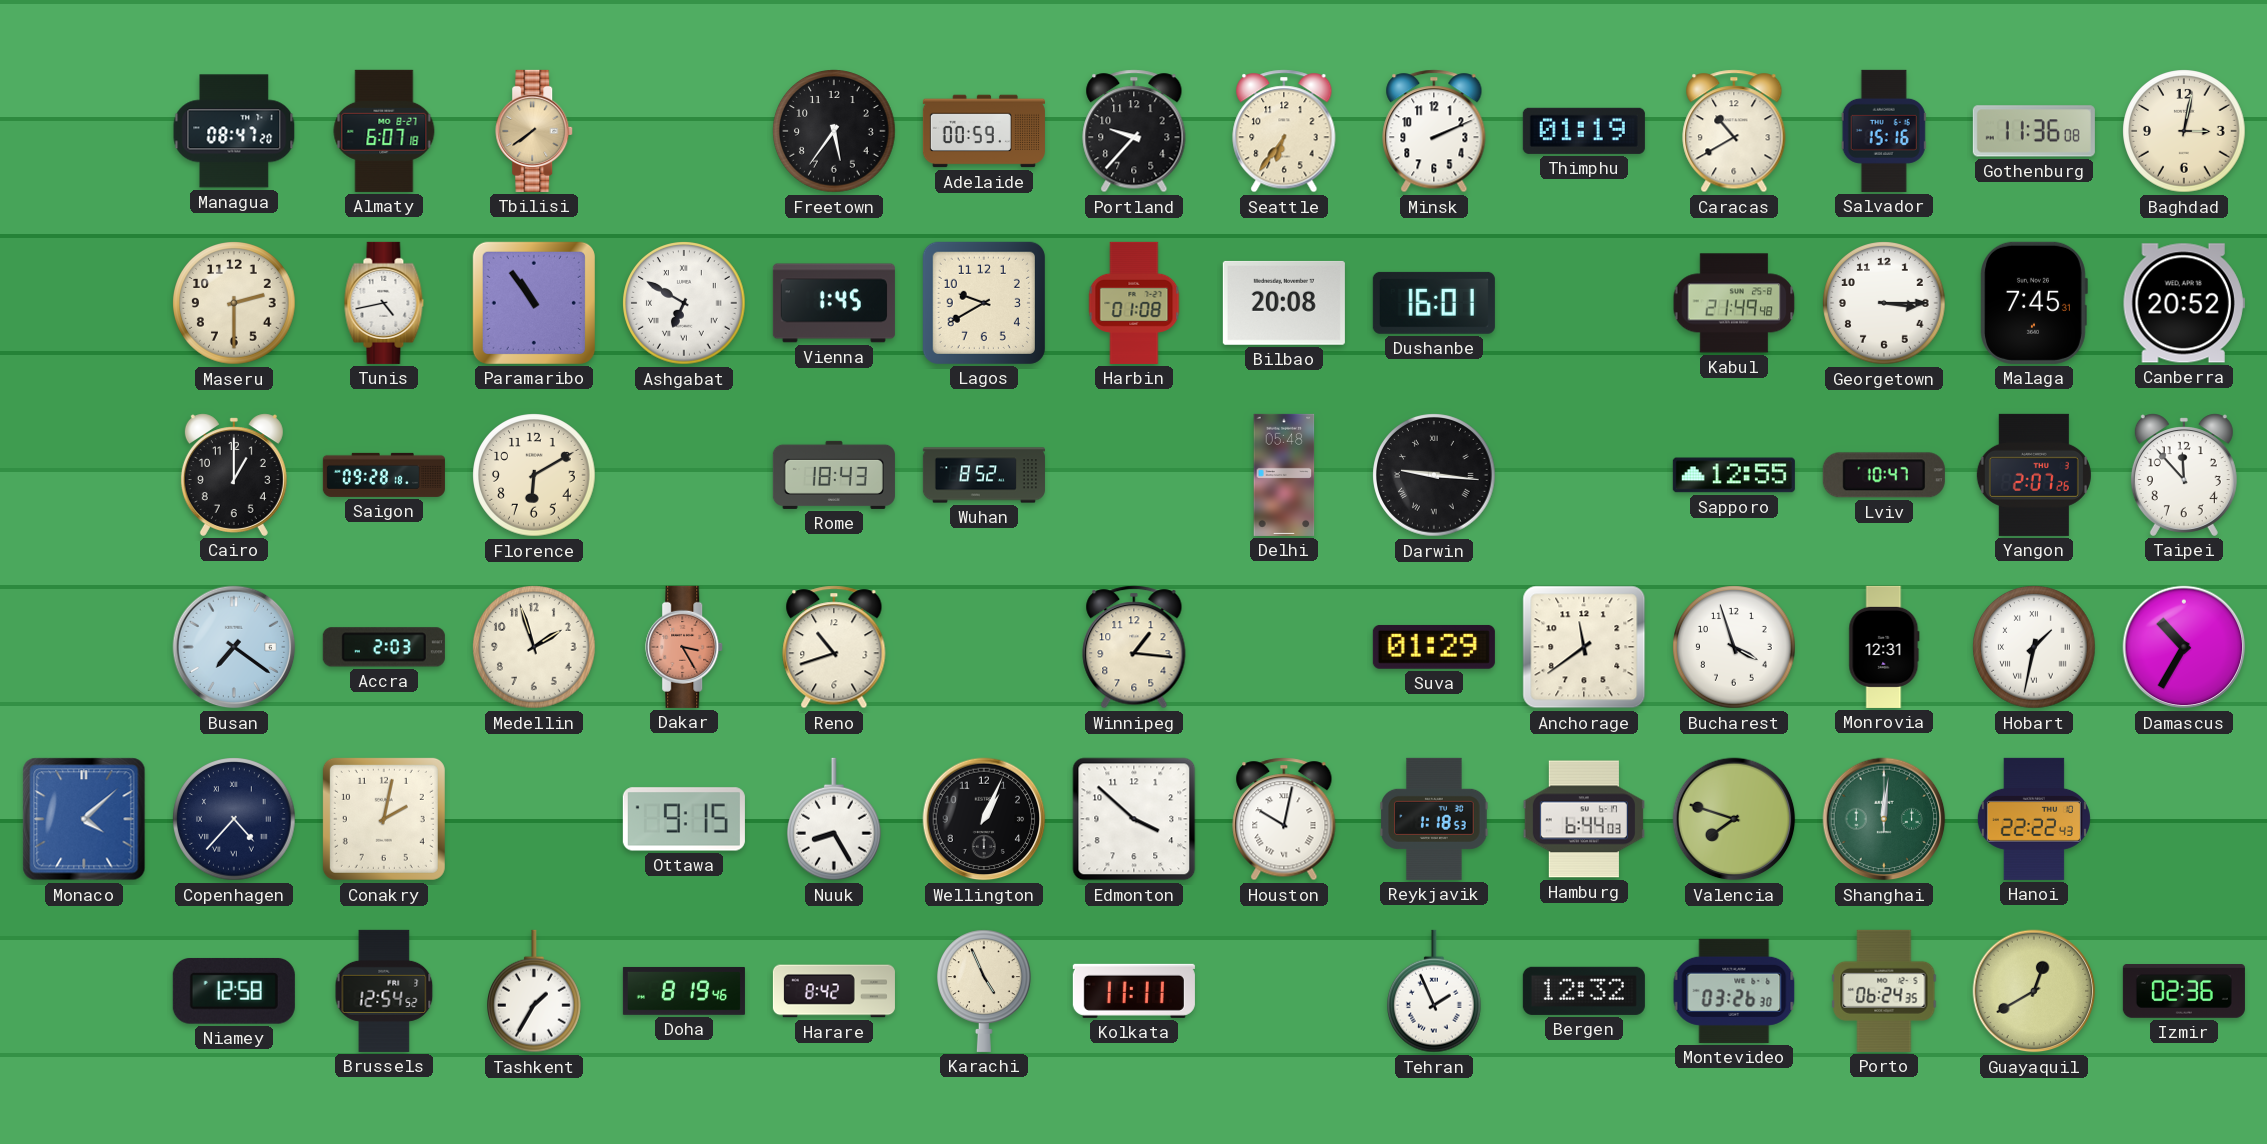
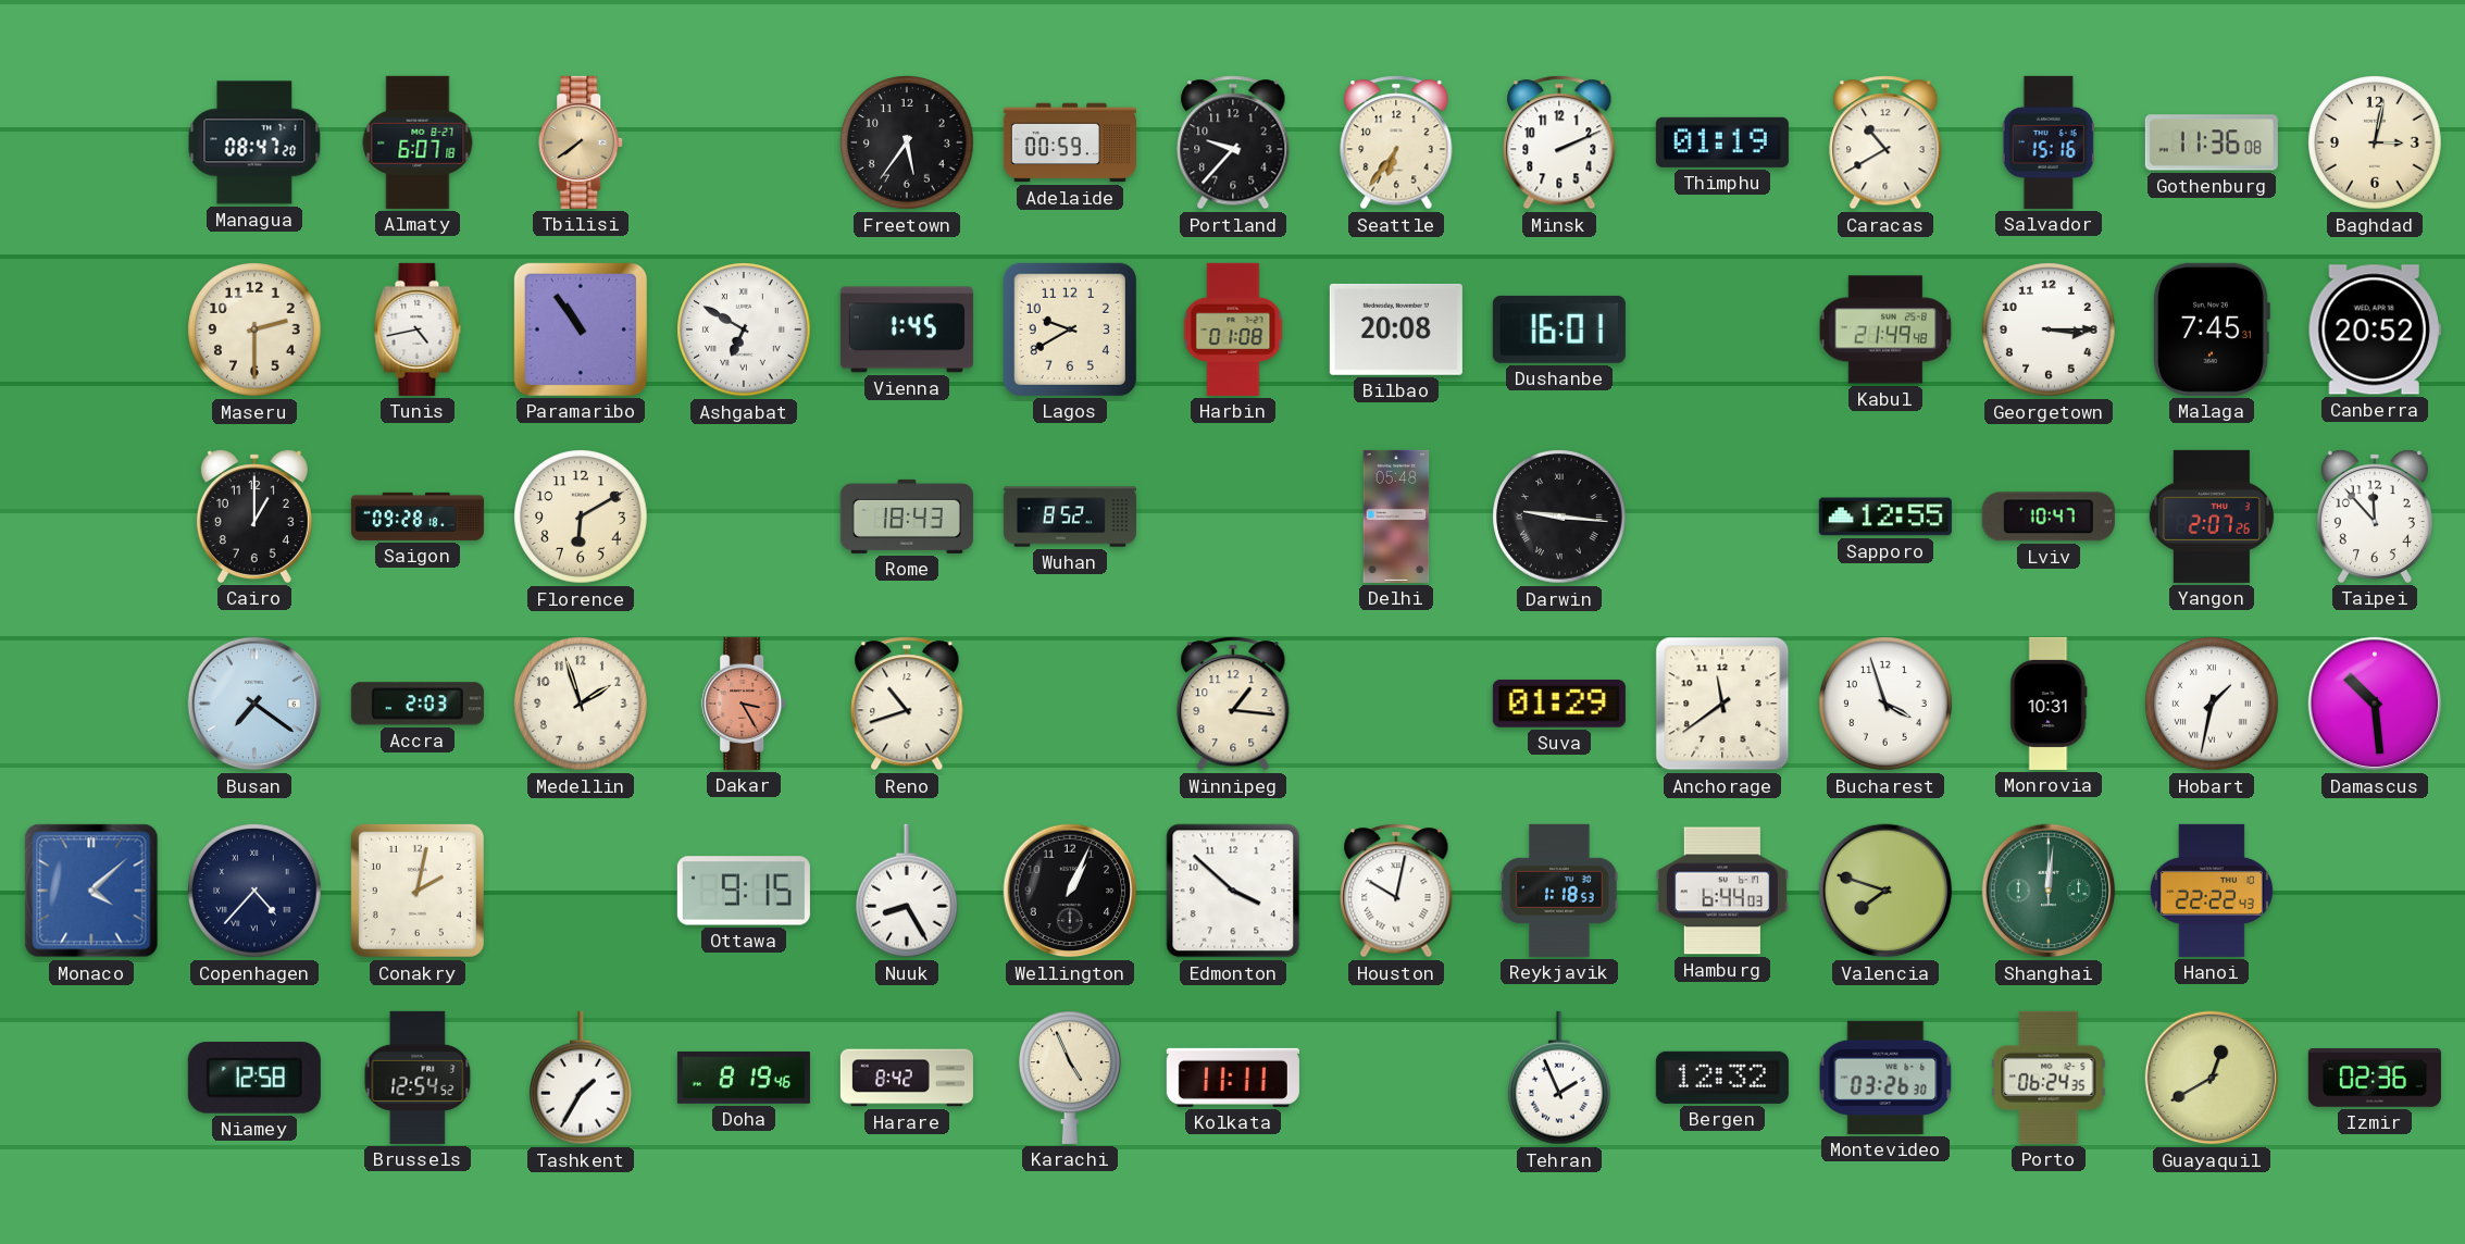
Monrovia: 12:31 -> 10:31
Damascus: 10:35 -> 10:29
